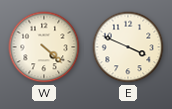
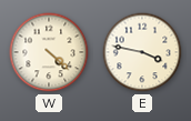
E: 3:49 -> 3:47
